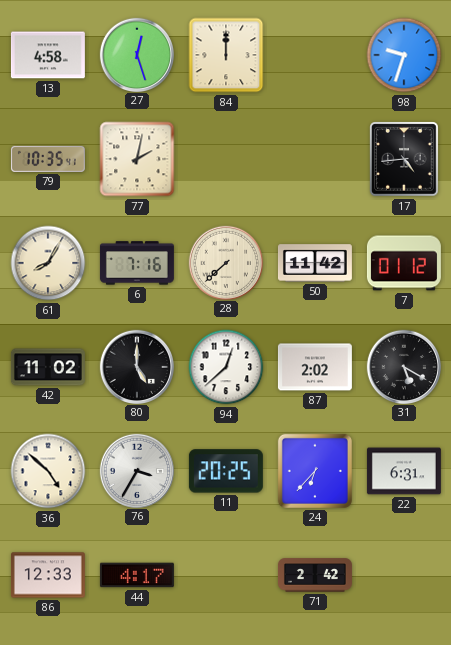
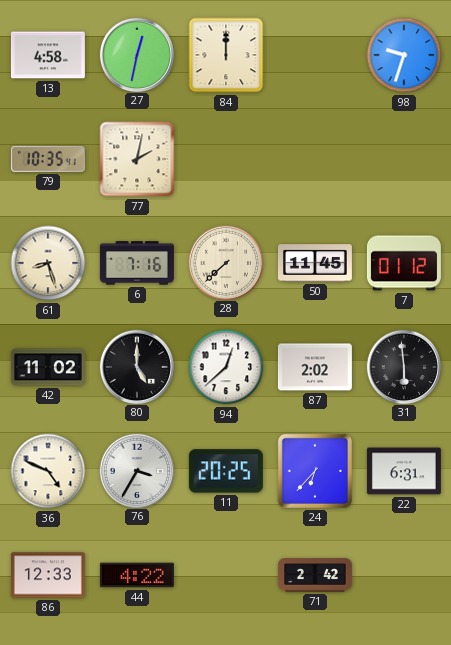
27: 12:27 -> 12:32
17: 4:44 -> none
61: 8:05 -> 8:27
50: 11:42 -> 11:45
31: 5:20 -> 5:59
36: 4:52 -> 4:49
44: 4:17 -> 4:22
